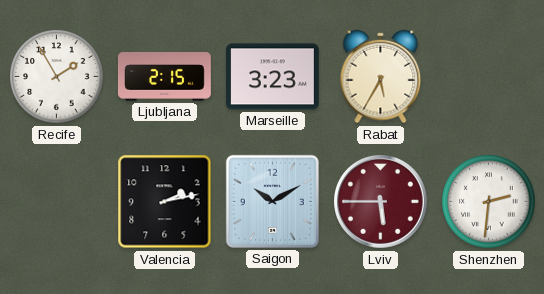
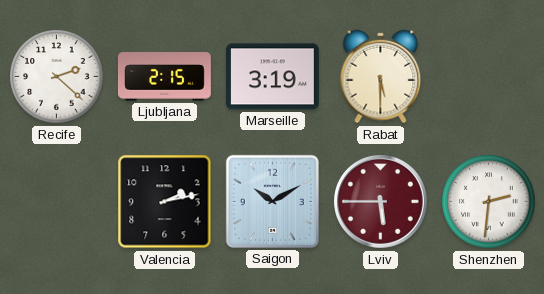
Recife: 1:55 -> 2:22
Marseille: 3:23 -> 3:19
Rabat: 5:35 -> 5:30
